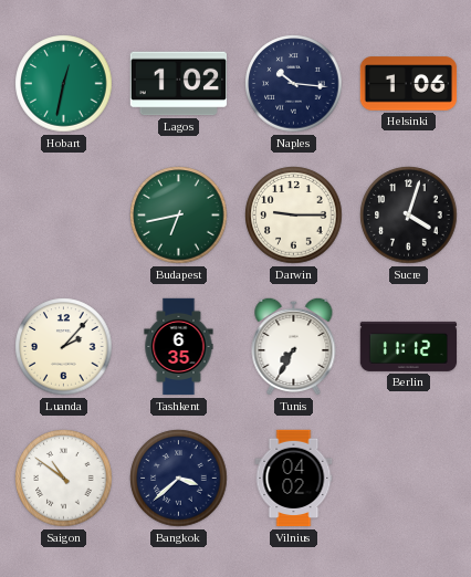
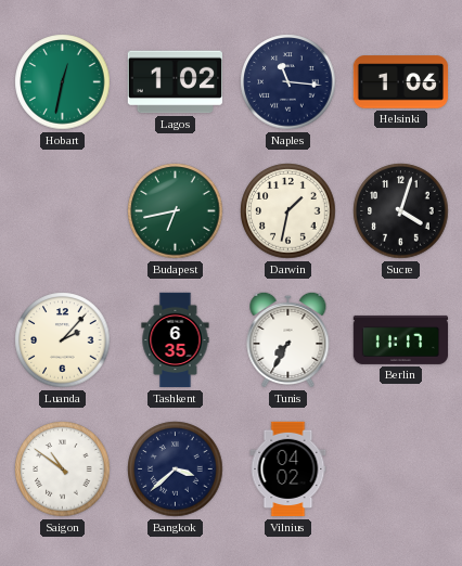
Naples: 10:16 -> 11:16
Darwin: 9:15 -> 1:32
Berlin: 11:12 -> 11:17
